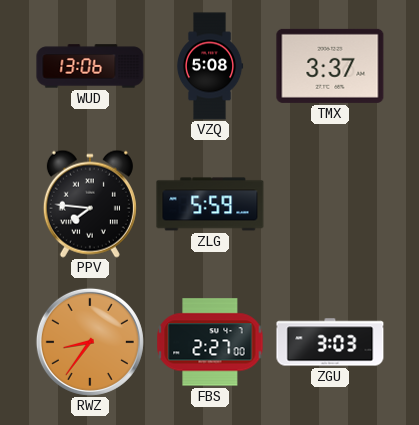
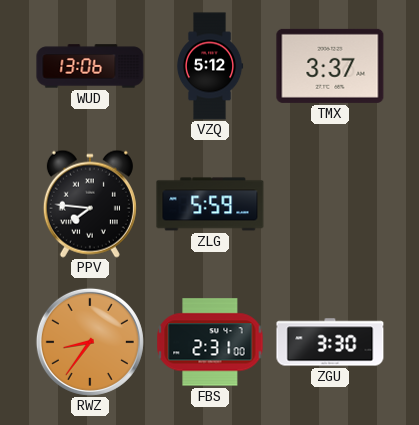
VZQ: 5:08 -> 5:12
FBS: 2:27 -> 2:31
ZGU: 3:03 -> 3:30
